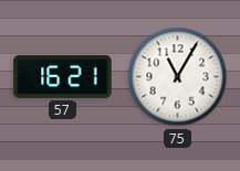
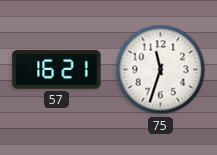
75: 11:05 -> 11:33
